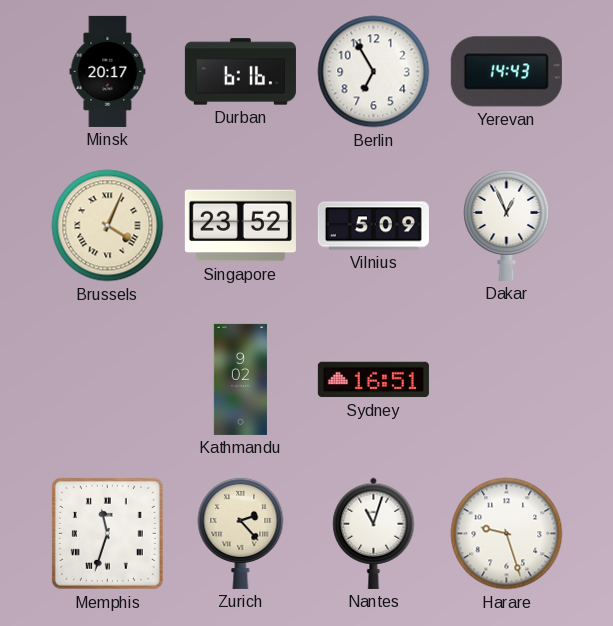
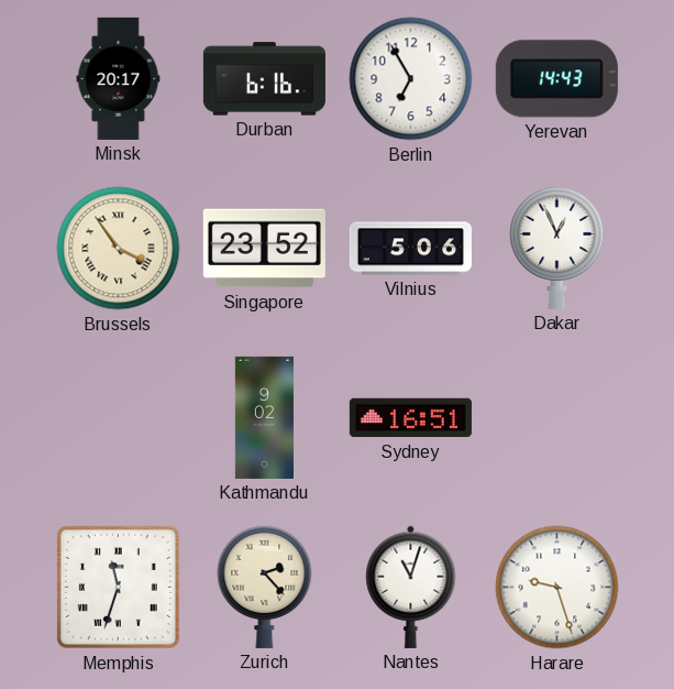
Brussels: 4:04 -> 3:54
Vilnius: 5:09 -> 5:06
